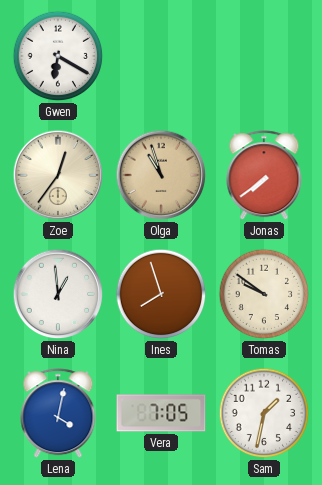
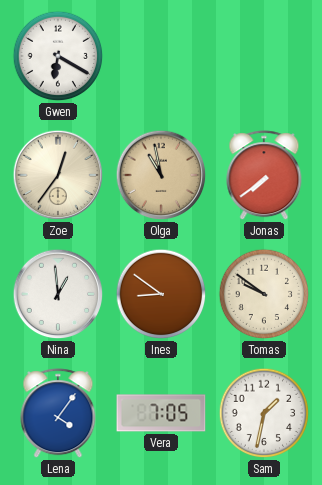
Olga: 10:57 -> 10:58
Ines: 7:57 -> 8:51
Lena: 4:02 -> 4:06
